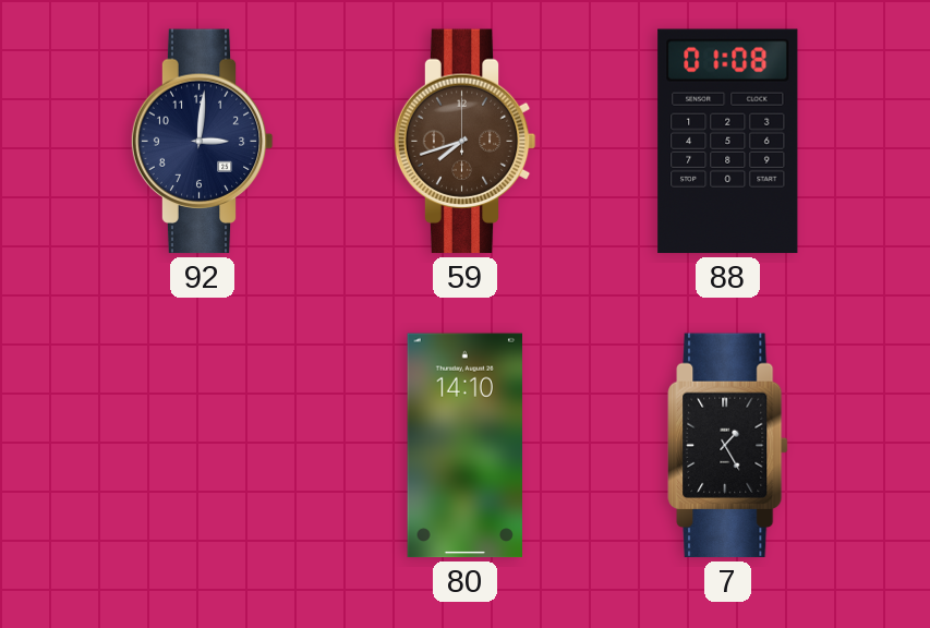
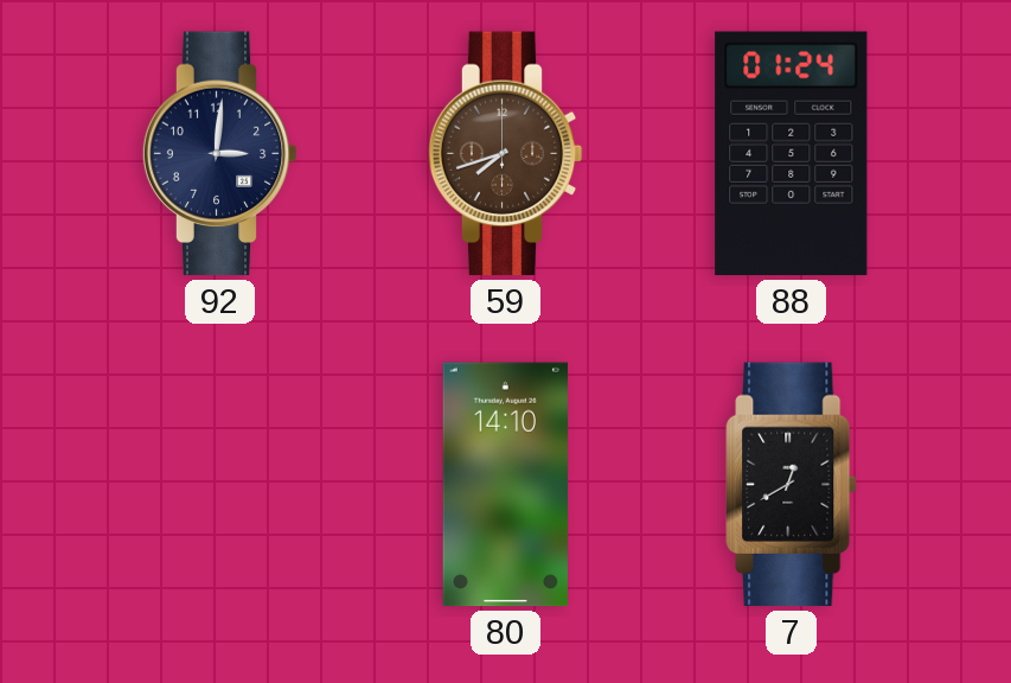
88: 01:08 -> 01:24
7: 1:25 -> 12:40
